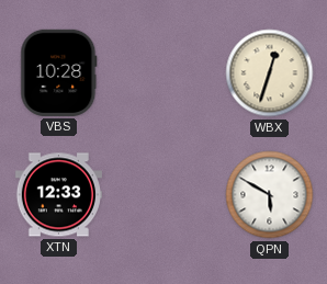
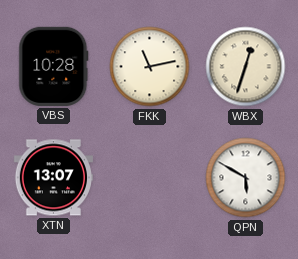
FKK: none -> 11:13
XTN: 12:33 -> 13:07
